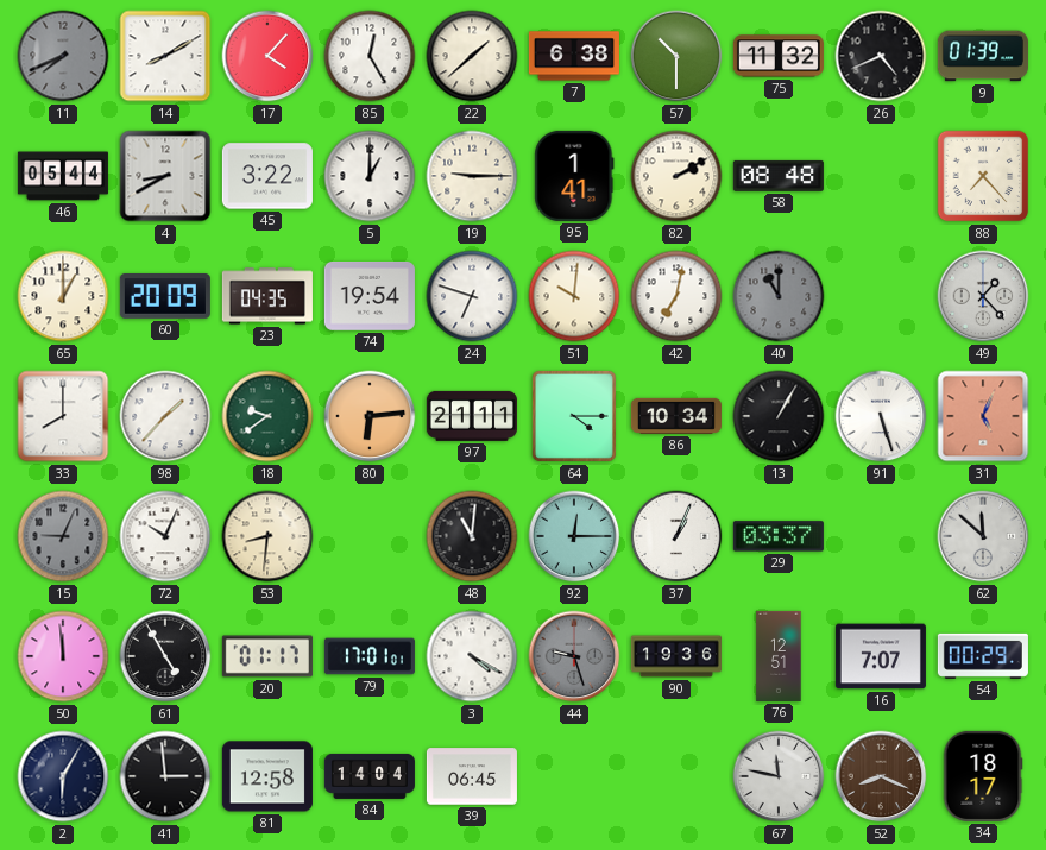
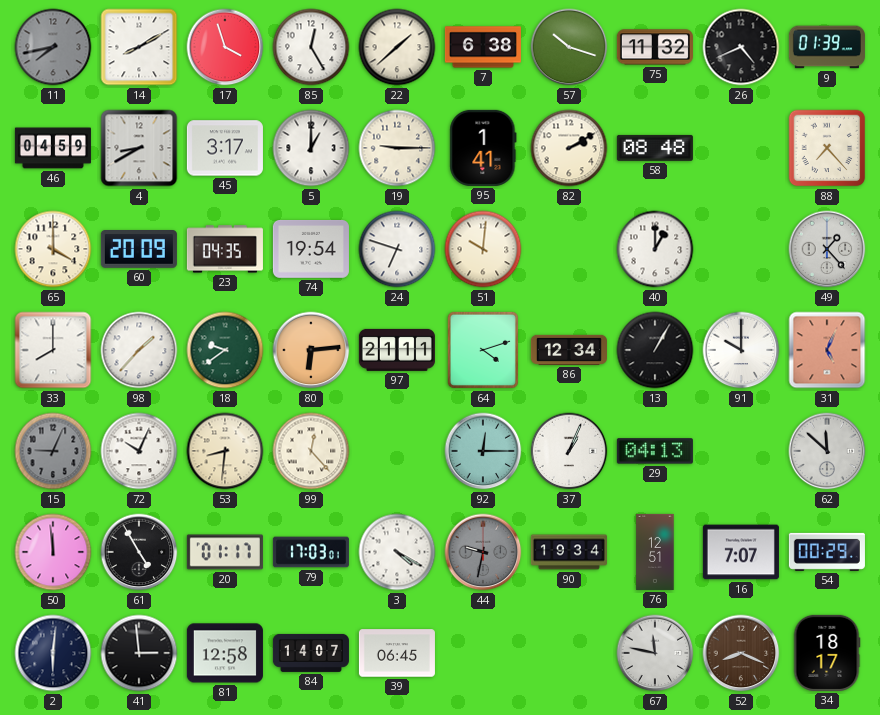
11: 7:41 -> 7:43
17: 4:07 -> 3:57
57: 10:30 -> 10:18
46: 05:44 -> 04:59
45: 3:22 -> 3:17
65: 1:00 -> 4:00
42: 7:02 -> none
40: 11:00 -> 1:00
40 dial: grey -> white
64: 4:15 -> 4:12
86: 10:34 -> 12:34
91: 5:27 -> 10:00
99: none -> 12:23
48: 11:01 -> none
29: 03:37 -> 04:13
79: 17:01 -> 17:03
44: 9:27 -> 9:32
90: 19:36 -> 19:34
2: 6:05 -> 6:01
84: 14:04 -> 14:07
